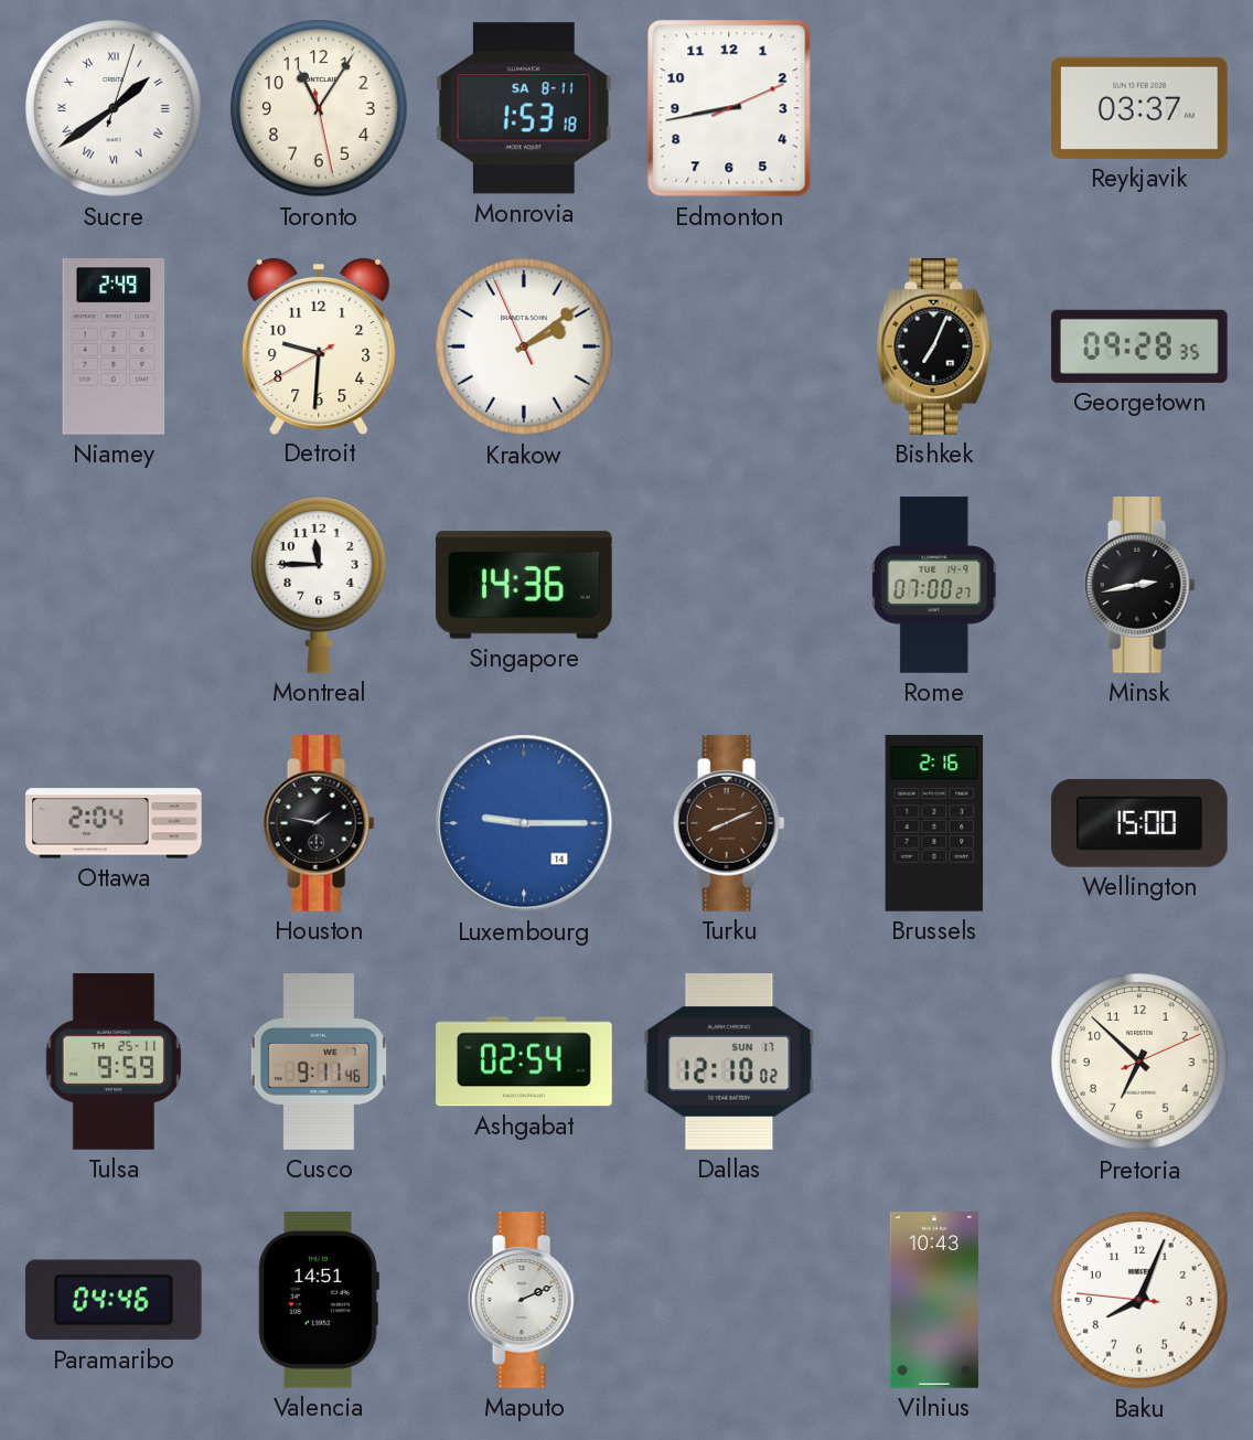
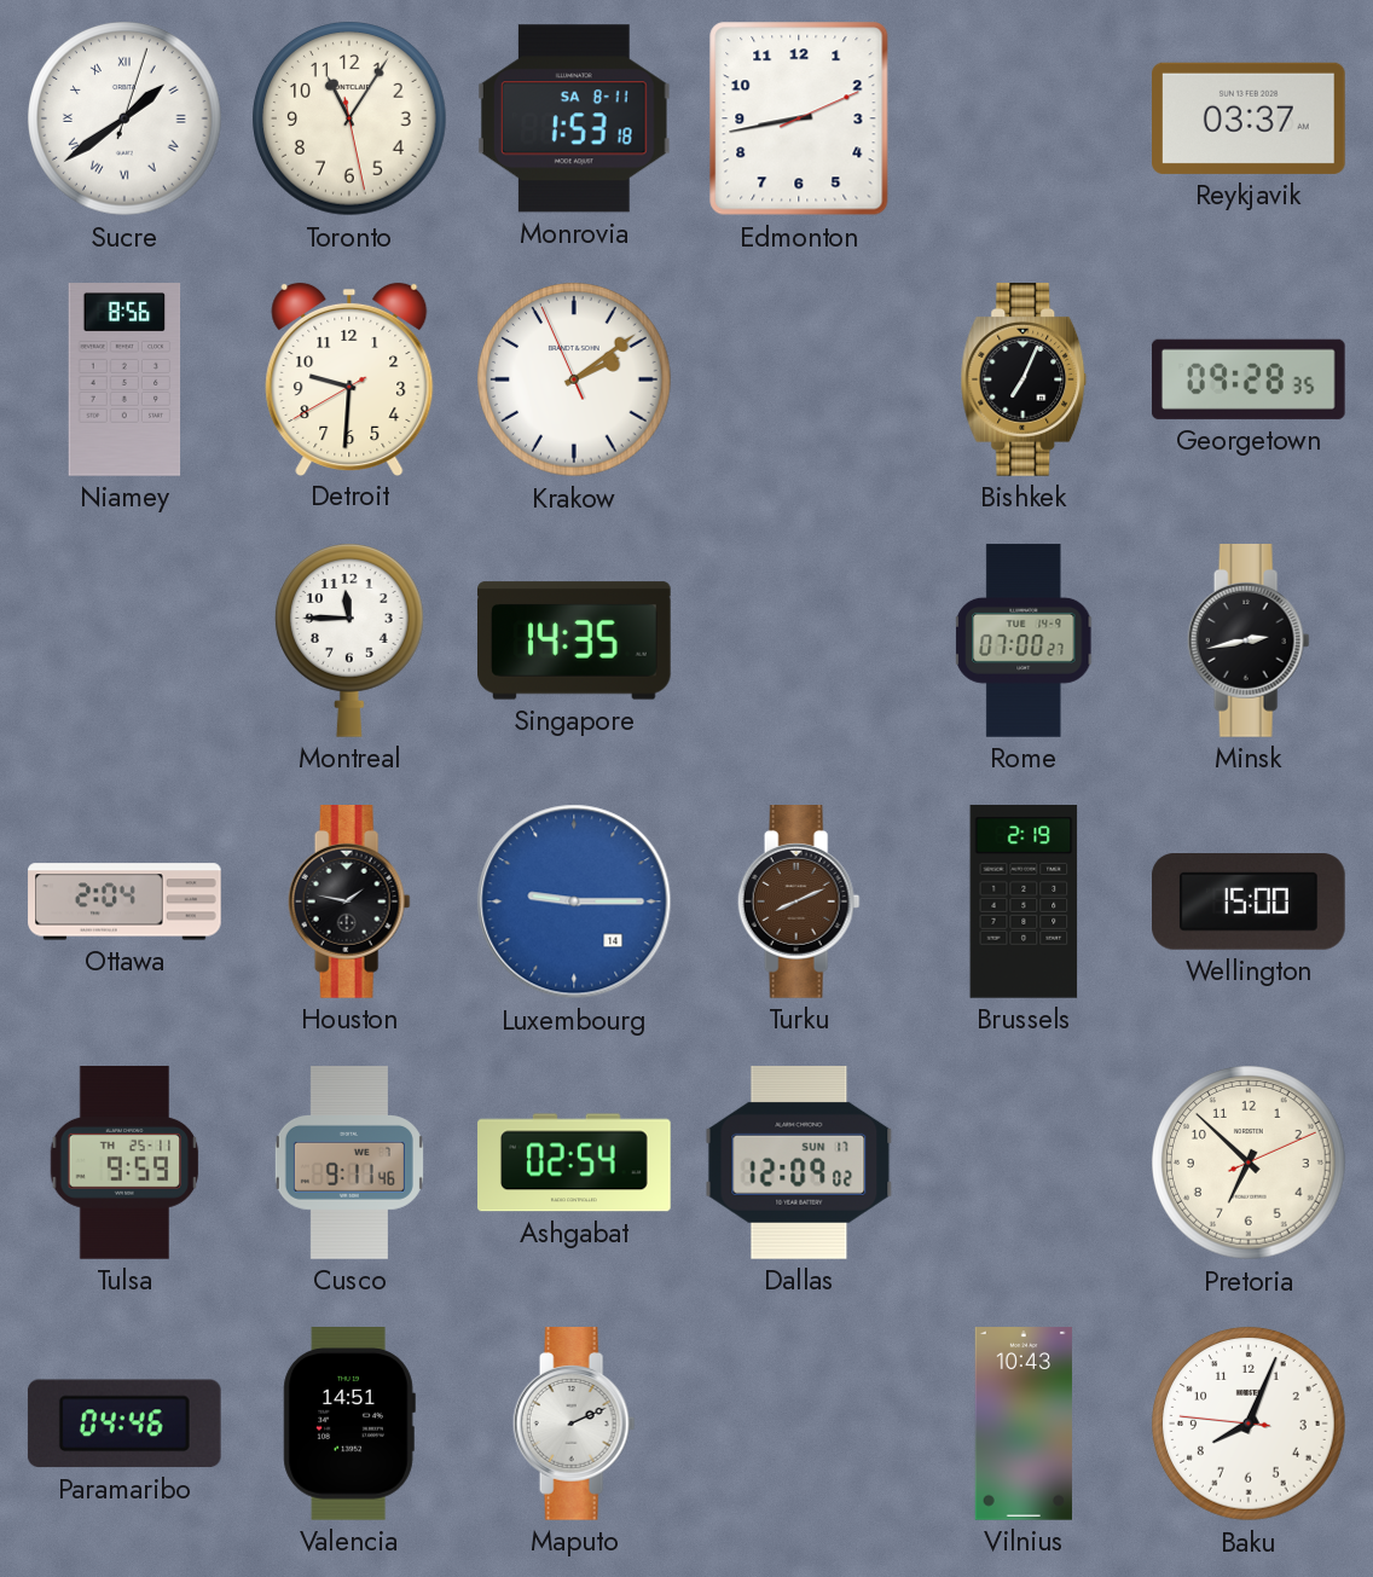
Niamey: 2:49 -> 8:56
Singapore: 14:36 -> 14:35
Brussels: 2:16 -> 2:19
Dallas: 12:10 -> 12:09
